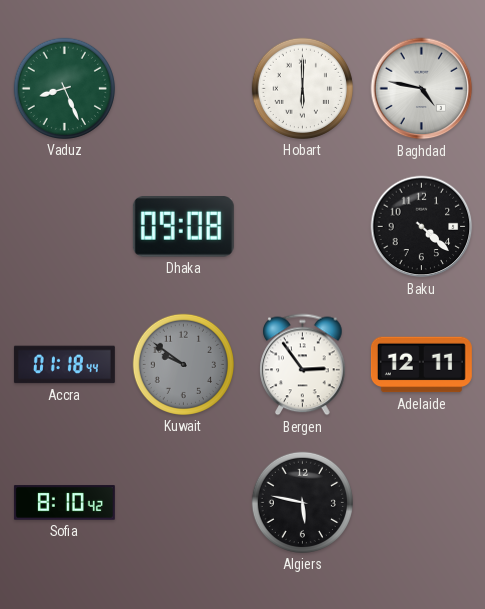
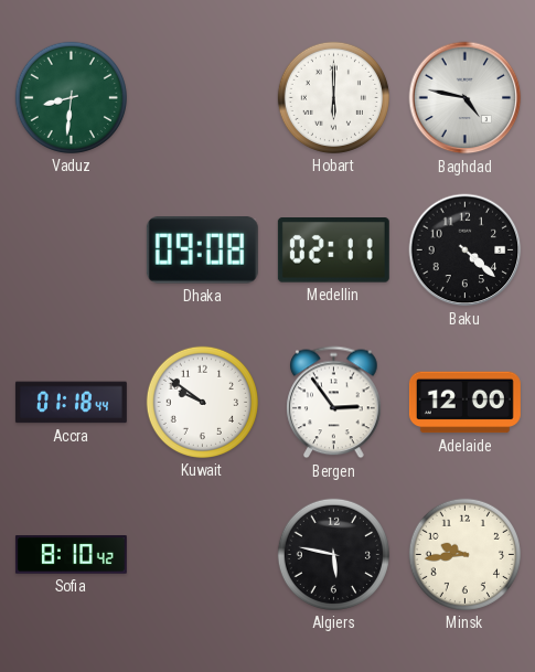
Vaduz: 8:26 -> 8:31
Medellin: none -> 02:11
Kuwait dial: grey -> white
Adelaide: 12:11 -> 12:00
Minsk: none -> 9:44
